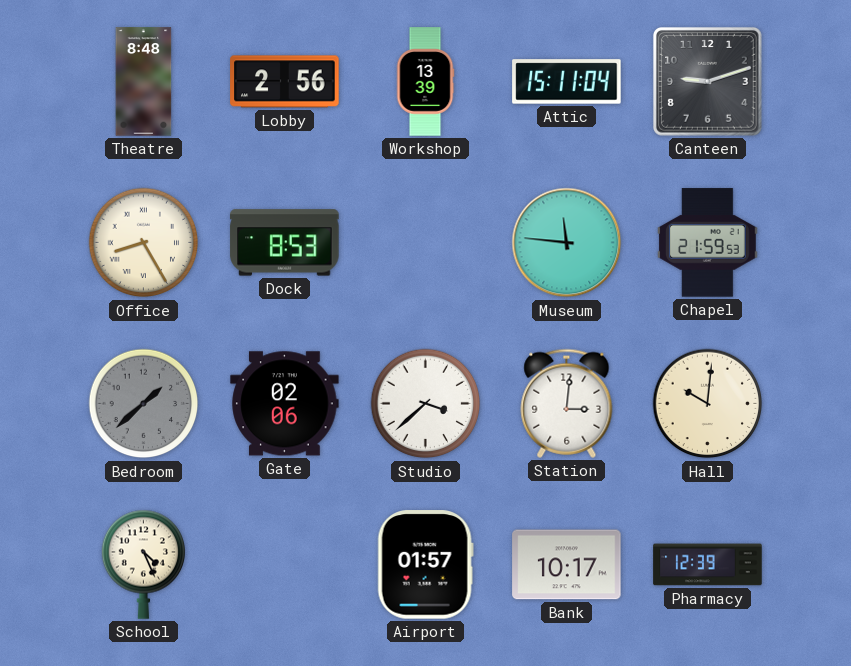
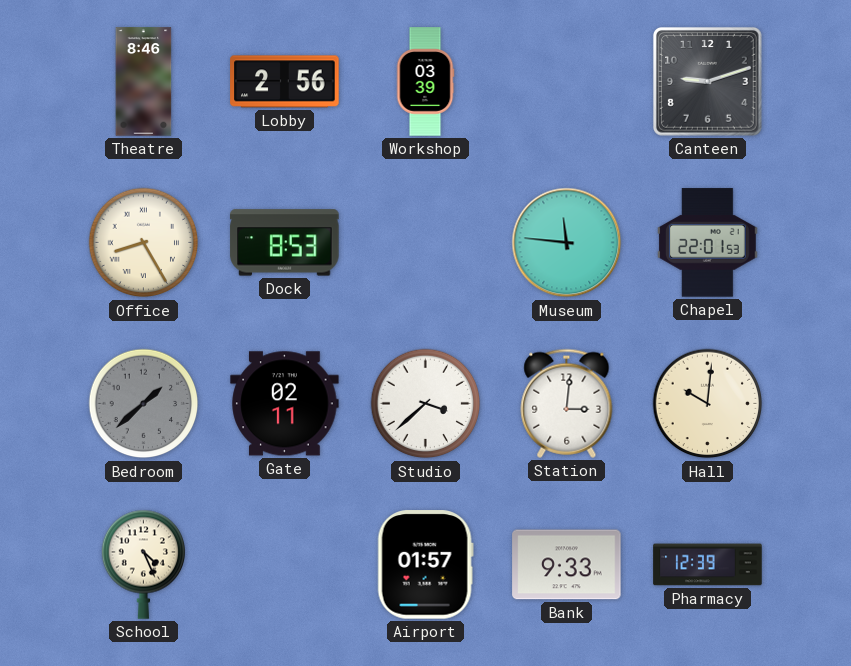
Theatre: 8:48 -> 8:46
Workshop: 13:39 -> 03:39
Attic: 15:11 -> none
Chapel: 21:59 -> 22:01
Gate: 02:06 -> 02:11
Bank: 10:17 -> 9:33
